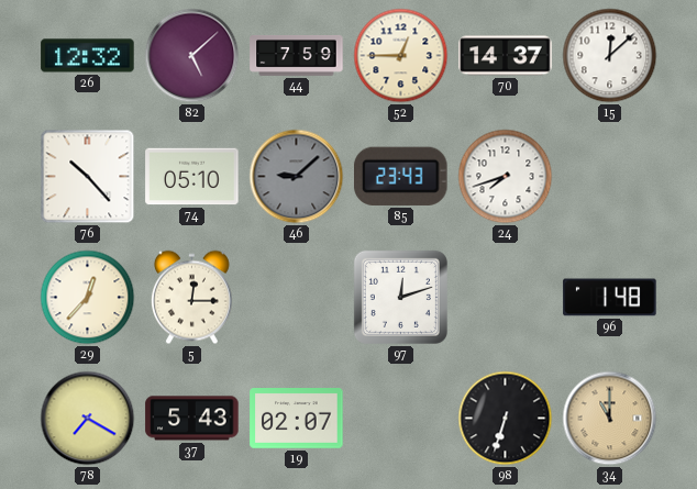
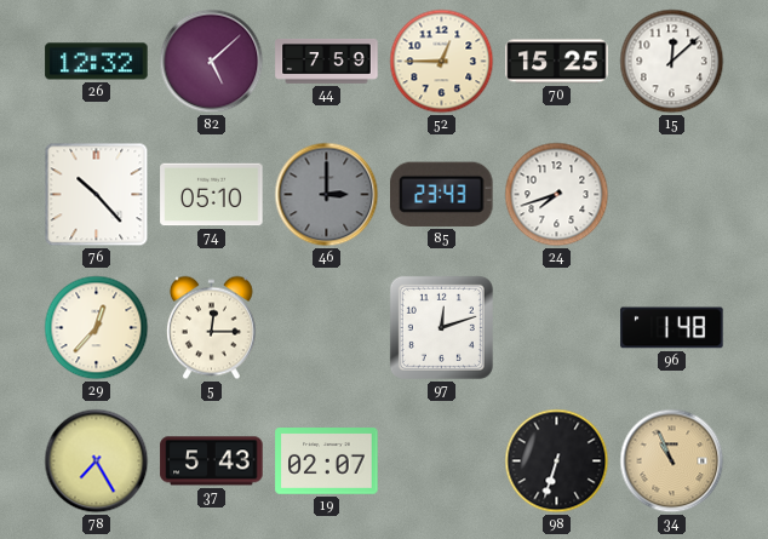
70: 14:37 -> 15:25
46: 9:08 -> 3:00
78: 7:20 -> 7:25
34: 11:00 -> 10:56
